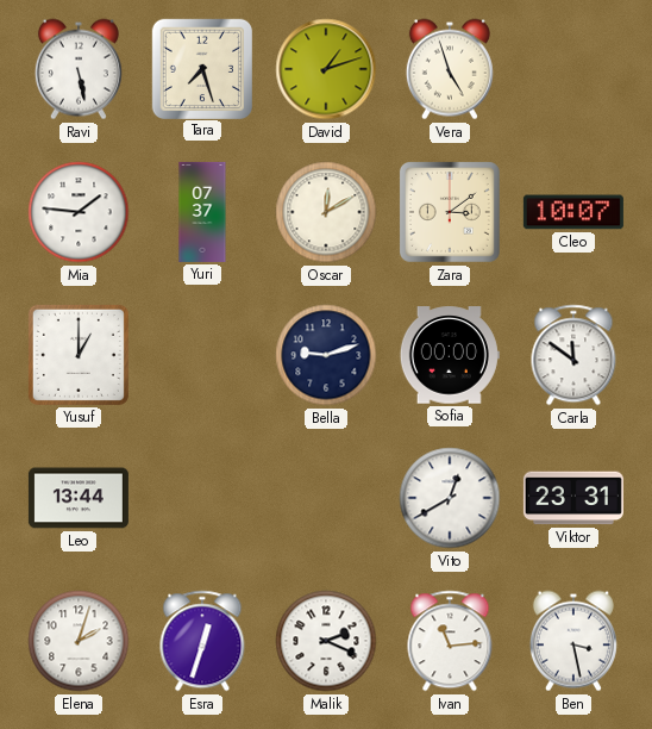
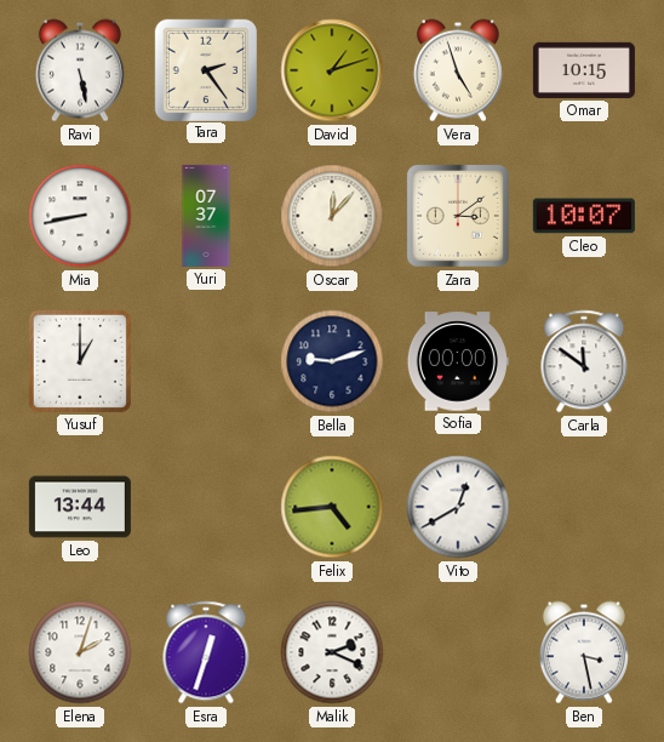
Tara: 7:27 -> 2:24
Omar: none -> 10:15
Mia: 1:46 -> 8:43
Oscar: 12:10 -> 12:07
Felix: none -> 4:44
Viktor: 23:31 -> none
Ivan: 11:14 -> none
